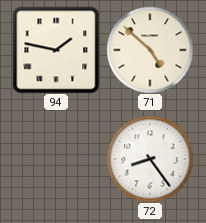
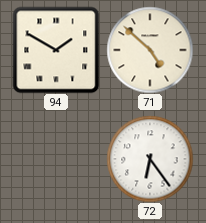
94: 1:47 -> 1:50
72: 8:24 -> 6:24
